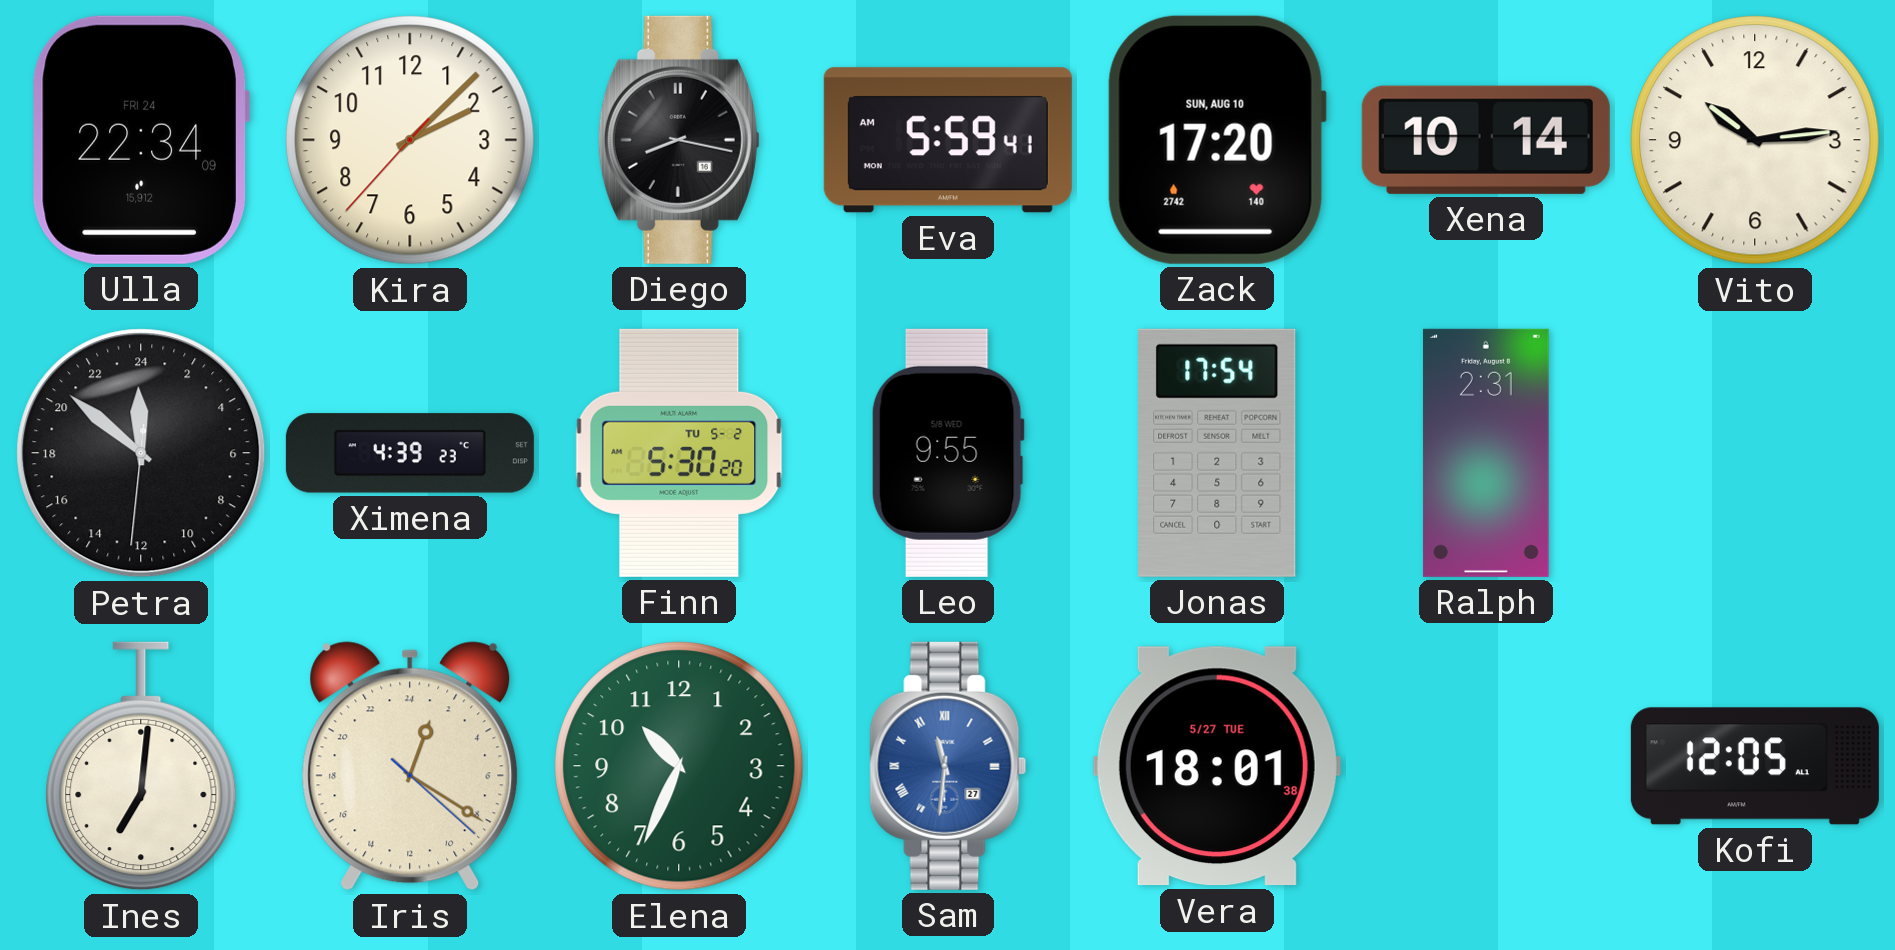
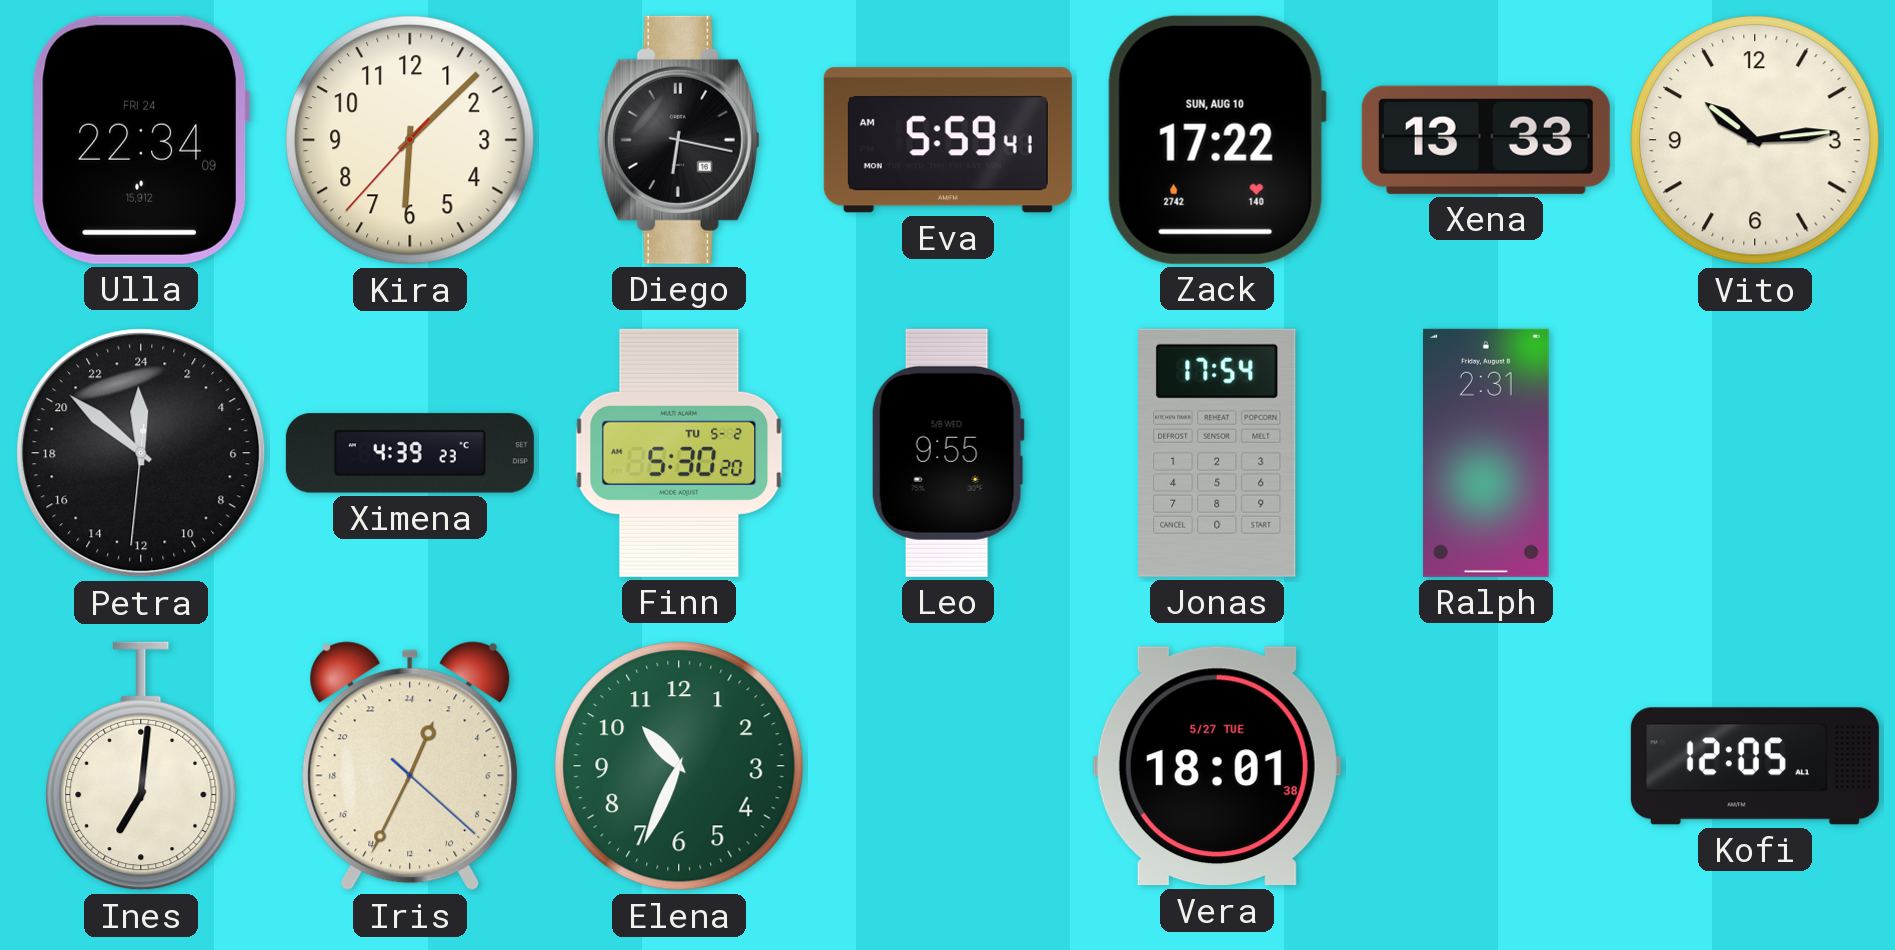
Kira: 2:07 -> 6:07
Diego: 8:17 -> 6:17
Zack: 17:20 -> 17:22
Xena: 10:14 -> 13:33
Iris: 1:20 -> 1:34
Sam: 11:31 -> none
